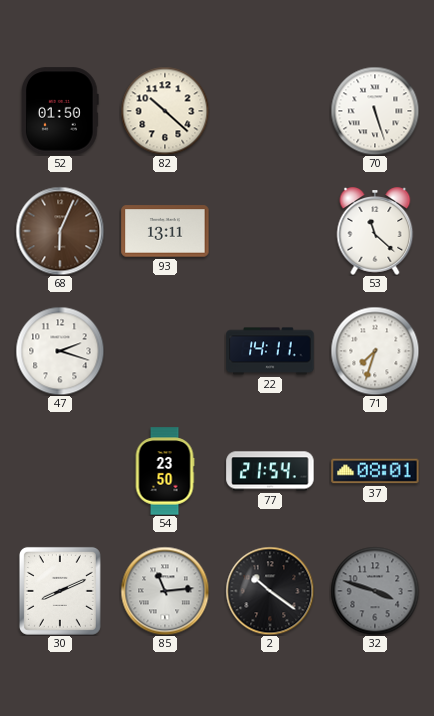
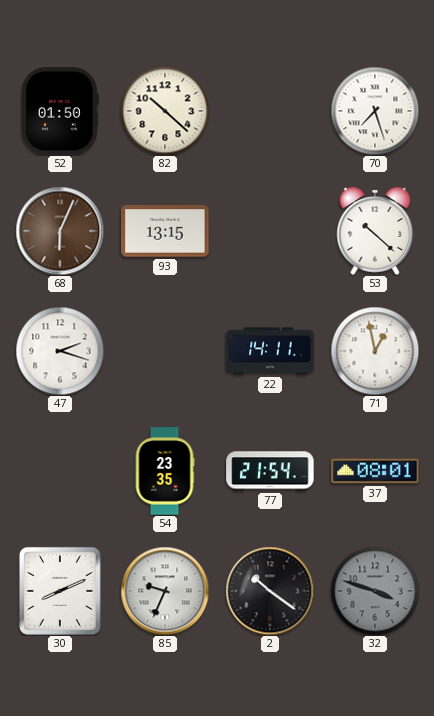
70: 5:27 -> 7:27
93: 13:11 -> 13:15
53: 11:22 -> 10:22
71: 7:33 -> 12:58
54: 23:50 -> 23:35
85: 11:14 -> 9:34
